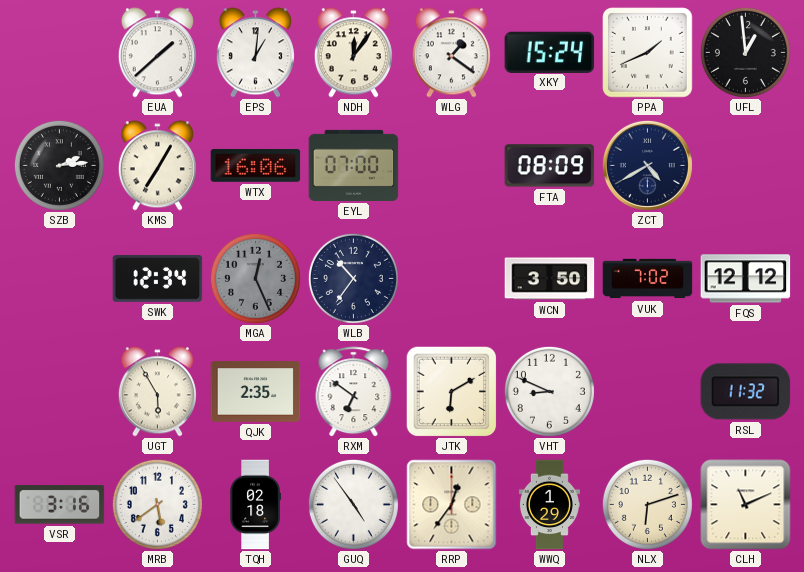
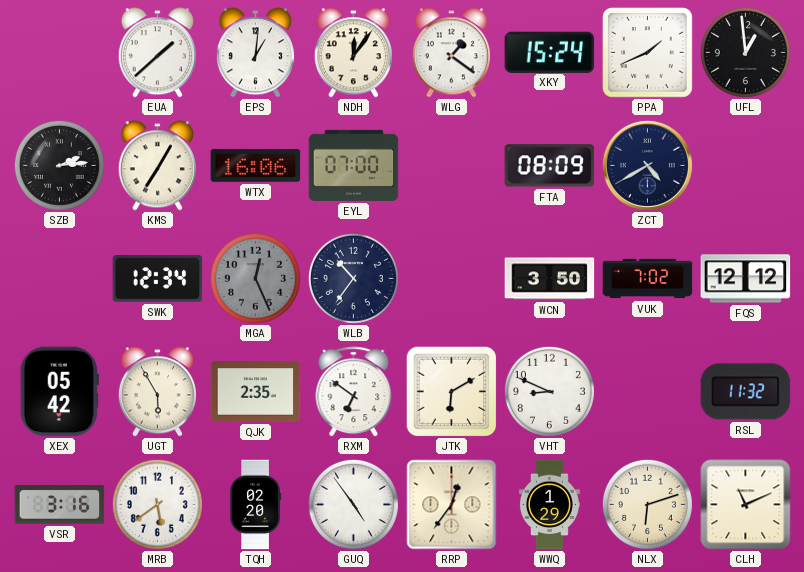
XEX: none -> 05:42
TQH: 02:18 -> 02:20
